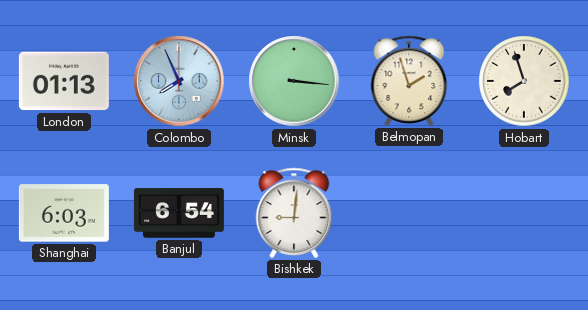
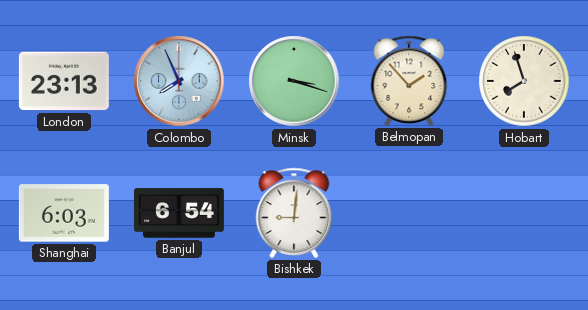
London: 01:13 -> 23:13
Minsk: 3:16 -> 3:18
Belmopan: 1:57 -> 1:53
